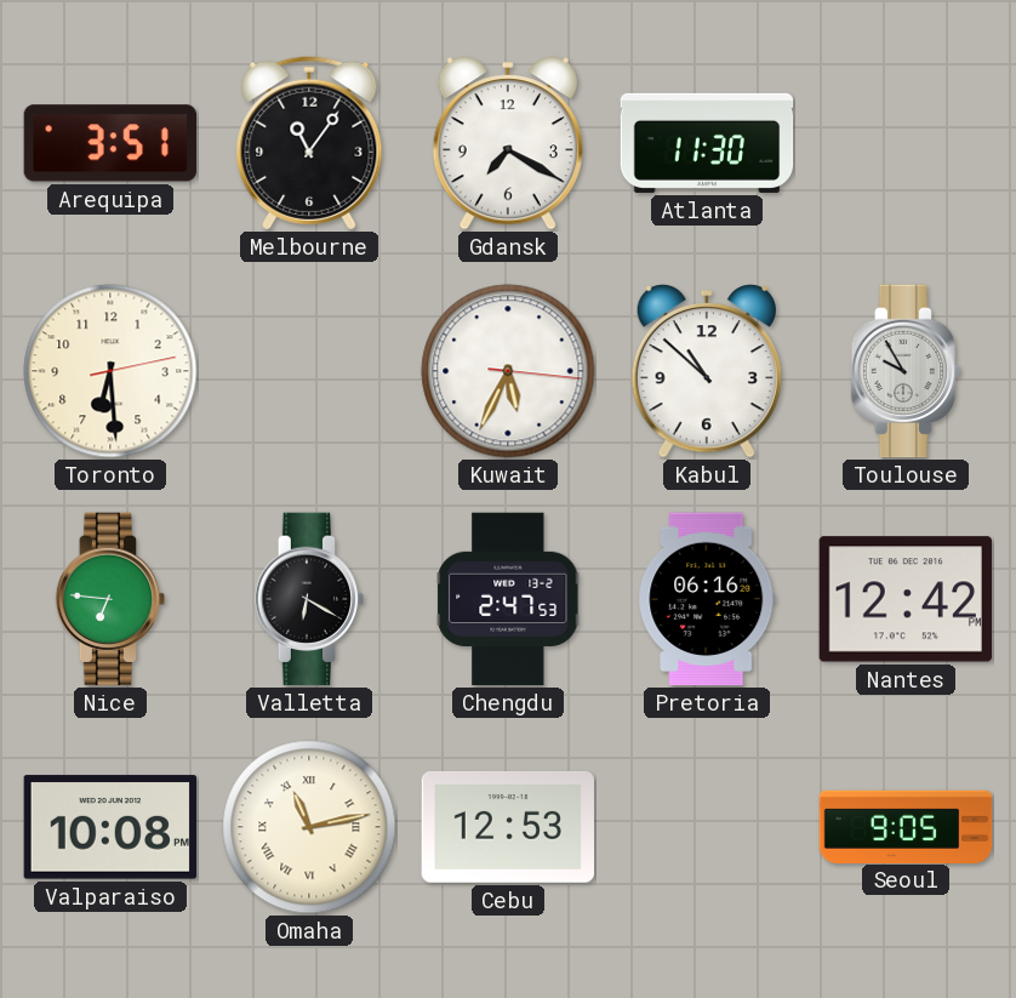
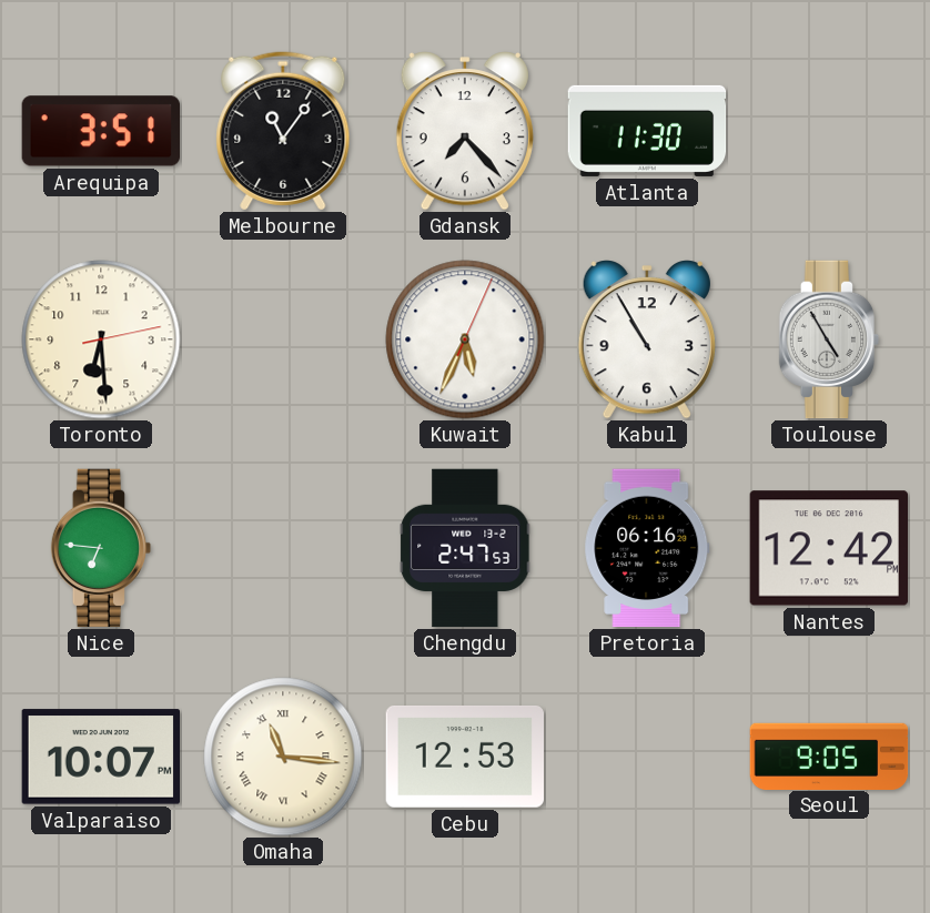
Gdansk: 7:20 -> 7:23
Kuwait: 5:34:16 -> 5:34:04
Kabul: 10:52 -> 10:55
Toulouse: 9:55 -> 4:55
Valletta: 6:20 -> none
Valparaiso: 10:08 -> 10:07
Omaha: 11:13 -> 11:16
